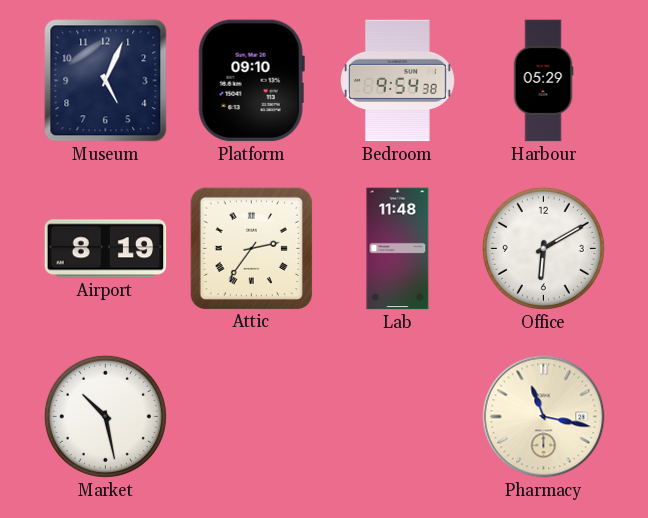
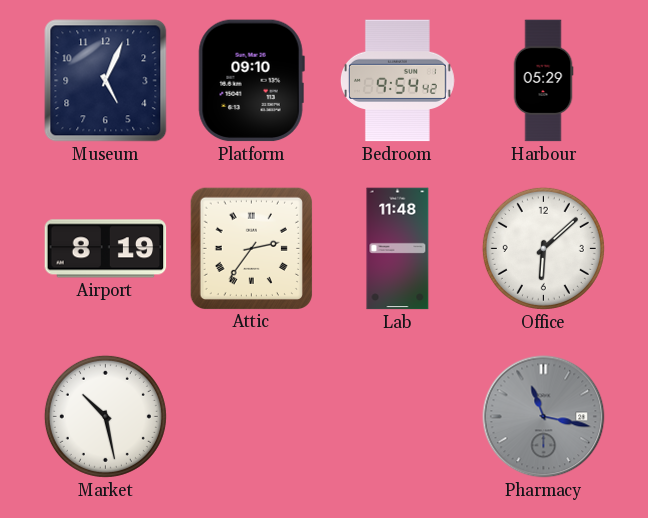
Bedroom: 9:54:38 -> 9:54:42
Office: 6:10 -> 6:08
Pharmacy dial: cream -> grey
